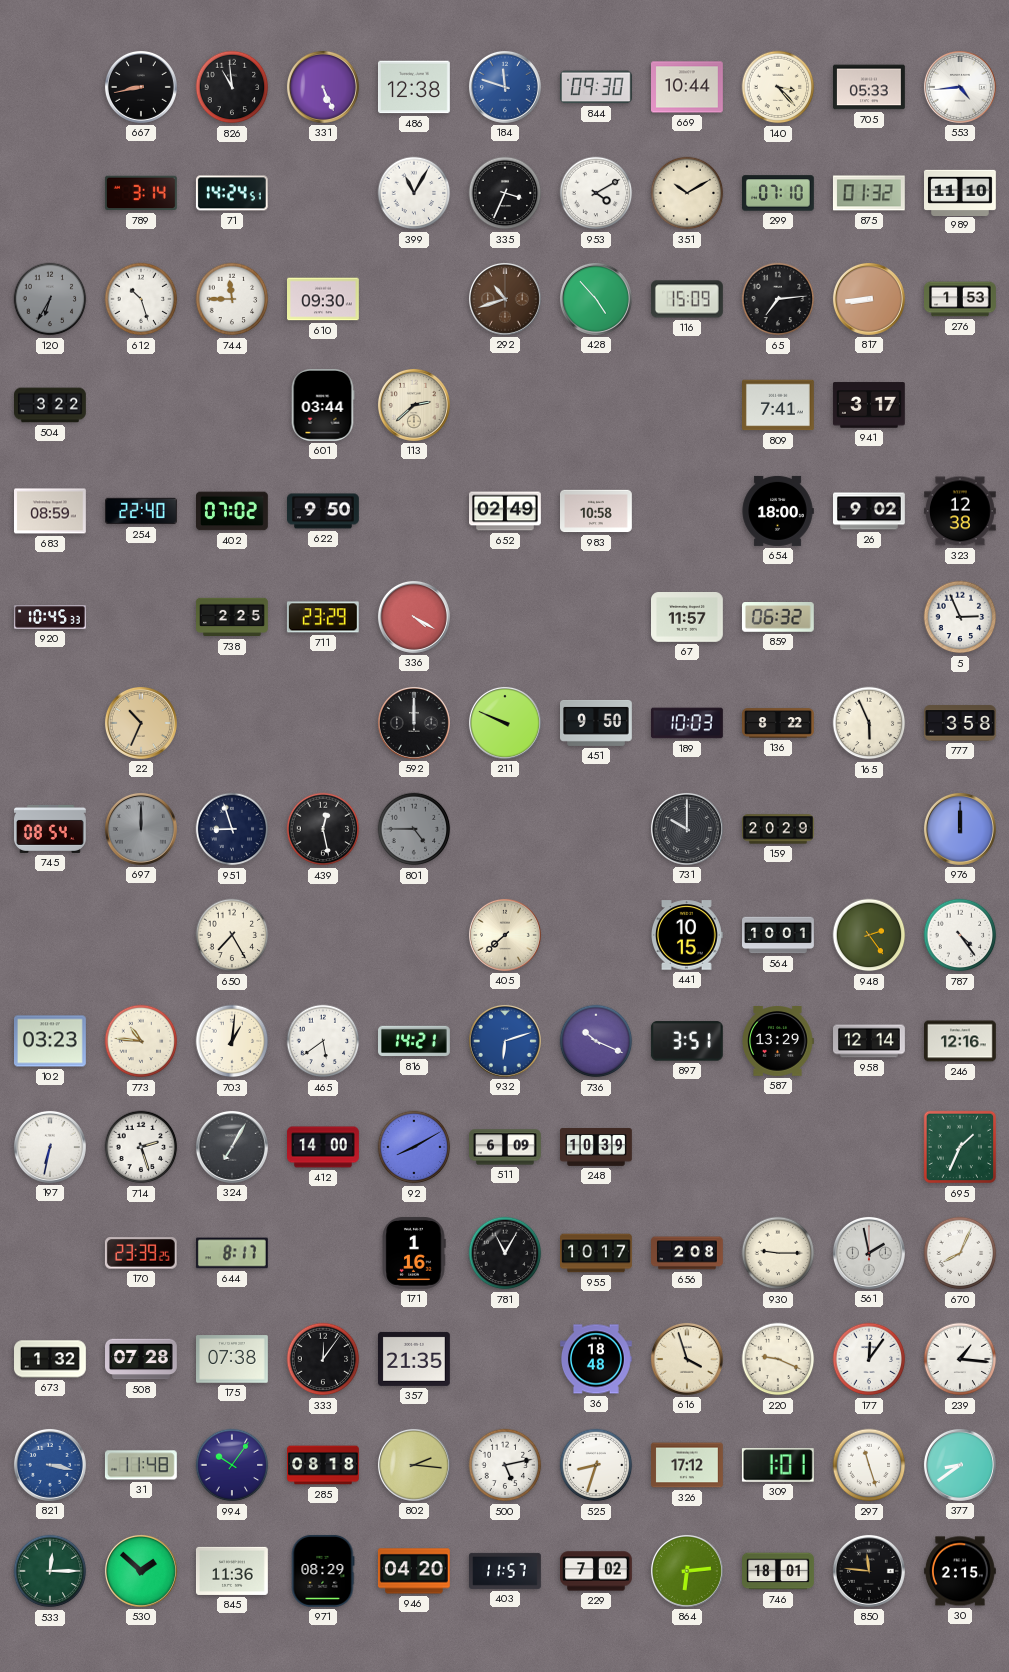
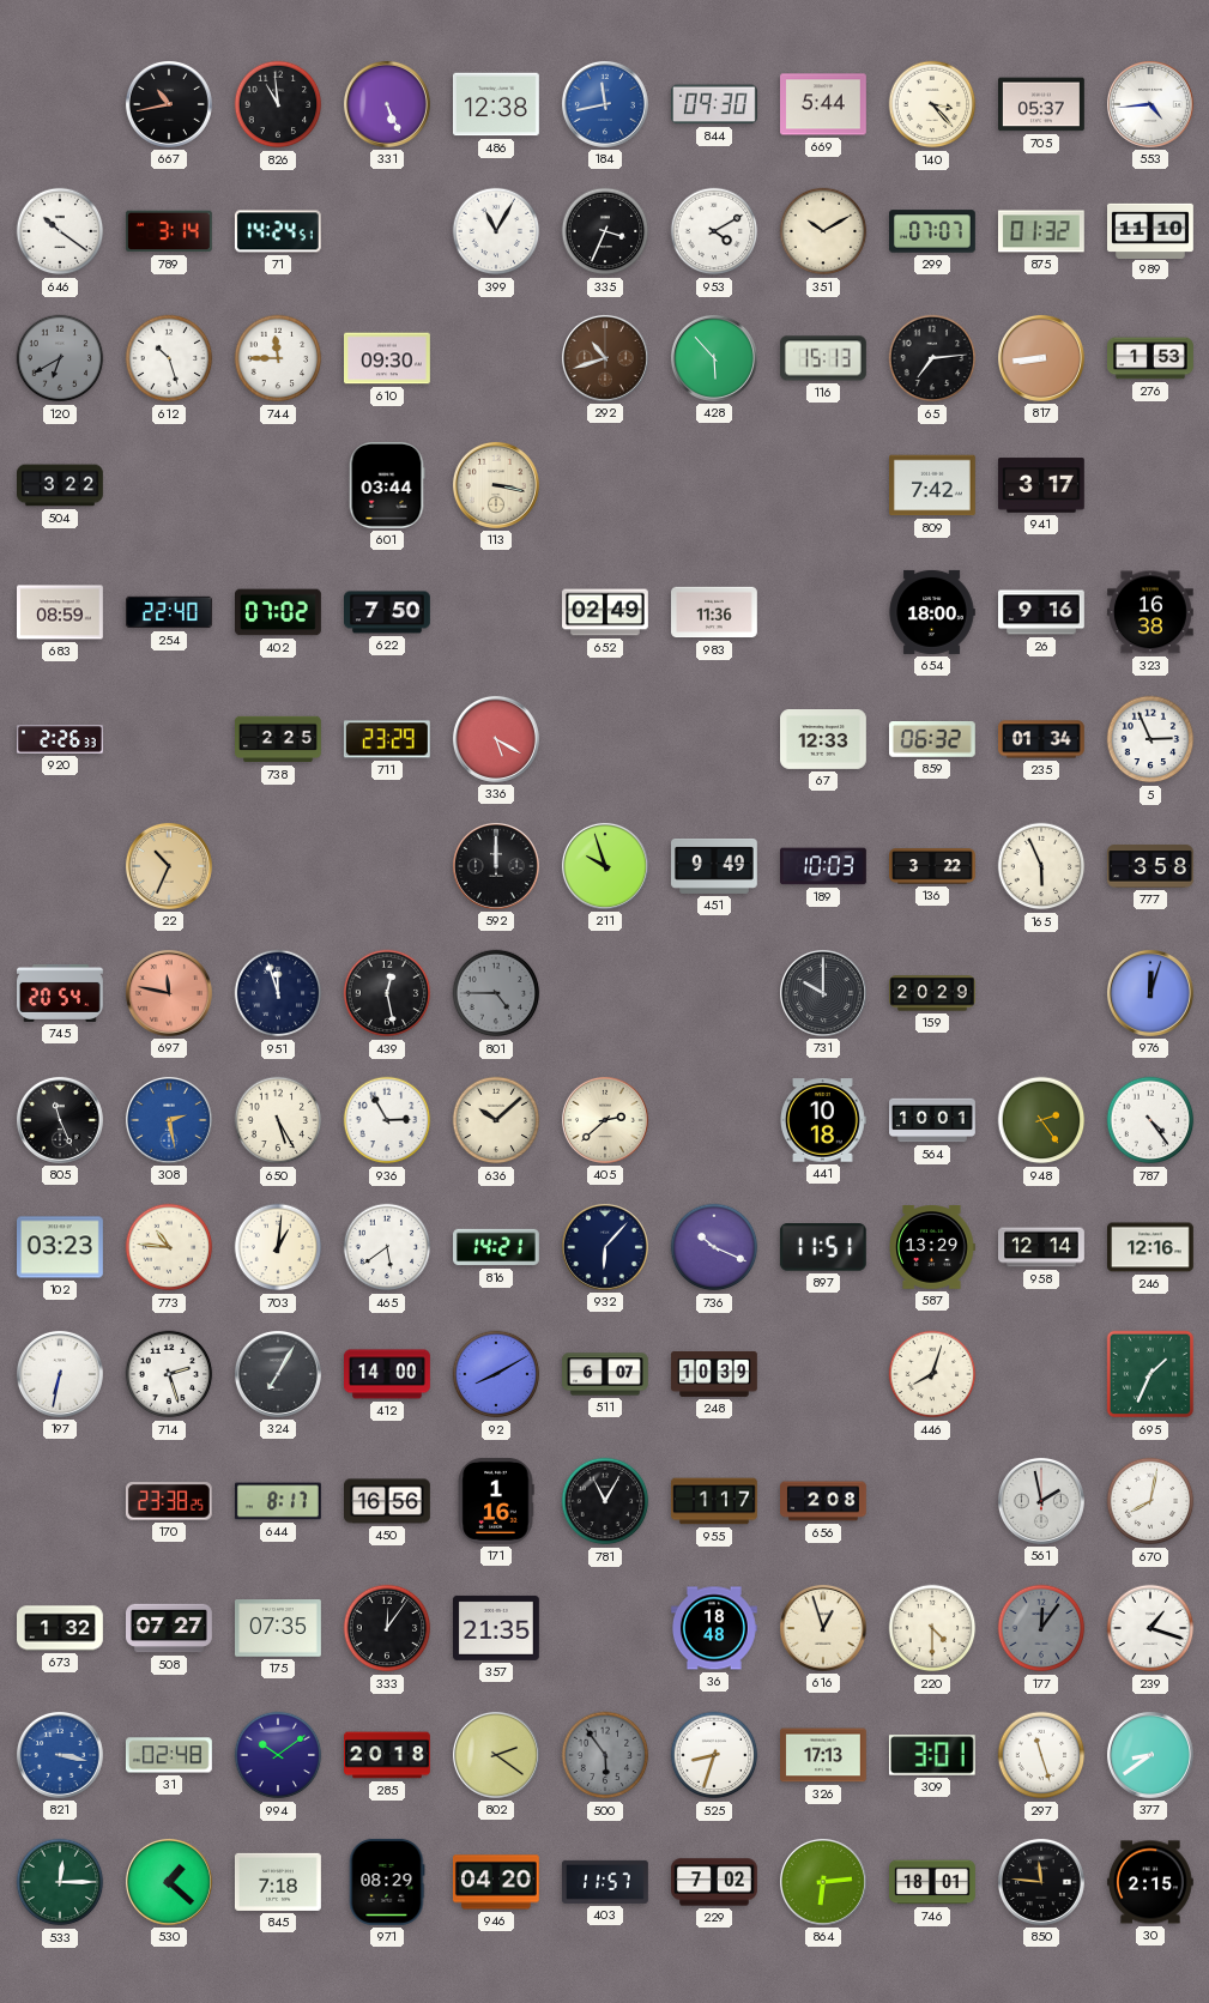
667: 8:43 -> 10:43
184: 11:48 -> 11:43
669: 10:44 -> 5:44
705: 05:33 -> 05:37
646: none -> 10:21
299: 07:10 -> 07:07
120: 6:35 -> 6:40
428: 4:53 -> 5:53
116: 15:09 -> 15:13
113: 2:38 -> 3:17
809: 7:41 -> 7:42
622: 9:50 -> 7:50
983: 10:58 -> 11:36
26: 9:02 -> 9:16
323: 12:38 -> 16:38
920: 10:45 -> 2:26
336: 4:20 -> 5:20
67: 11:57 -> 12:33
235: none -> 01:34
211: 9:49 -> 9:57
451: 9:50 -> 9:49
136: 8:22 -> 3:22
745: 08:54 -> 20:54
697: 12:00 -> 11:47
697 dial: grey -> salmon
951: 8:57 -> 11:57
976: 12:00 -> 12:03
805: none -> 11:26
308: none -> 2:28
650: 7:25 -> 5:25
936: none -> 2:55
636: none -> 10:08
405: 7:38 -> 2:38
441: 10:15 -> 10:18
932: 6:12 -> 6:07
932 dial: blue -> navy
897: 3:51 -> 11:51
511: 6:09 -> 6:07
446: none -> 8:03
170: 23:39 -> 23:38
450: none -> 16:56
955: 10:17 -> 1:17
930: 9:15 -> none
670: 8:04 -> 8:02
508: 07:28 -> 07:27
175: 07:38 -> 07:35
616: 3:57 -> 12:57
220: 9:19 -> 4:30
177 dial: white -> grey
239: 1:16 -> 1:18
31: 11:48 -> 02:48
994: 10:06 -> 10:09
285: 08:18 -> 20:18
802: 2:16 -> 2:21
500: 5:13 -> 5:54
500 dial: white -> grey
326: 17:12 -> 17:13
309: 1:01 -> 3:01
530: 1:52 -> 1:22
845: 11:36 -> 7:18
